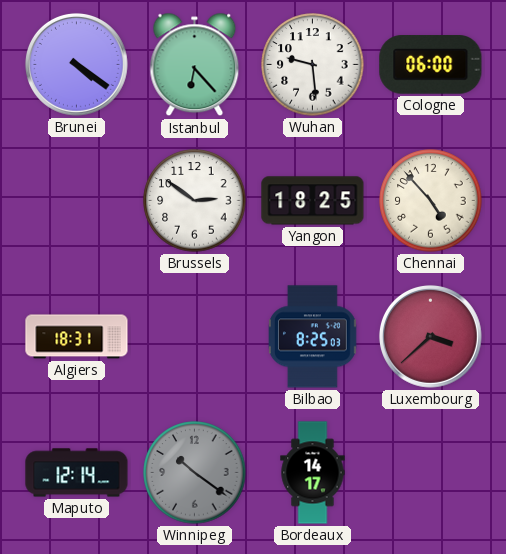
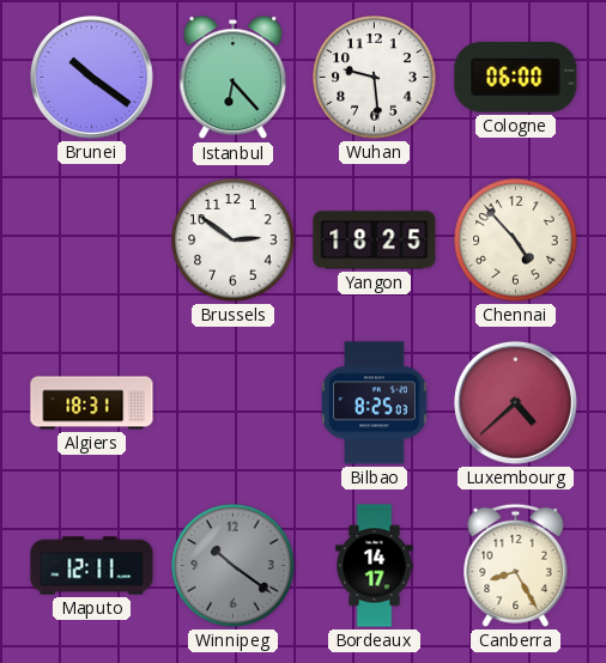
Brunei: 4:21 -> 10:21
Luxembourg: 3:38 -> 4:38
Maputo: 12:14 -> 12:11
Canberra: none -> 8:25
